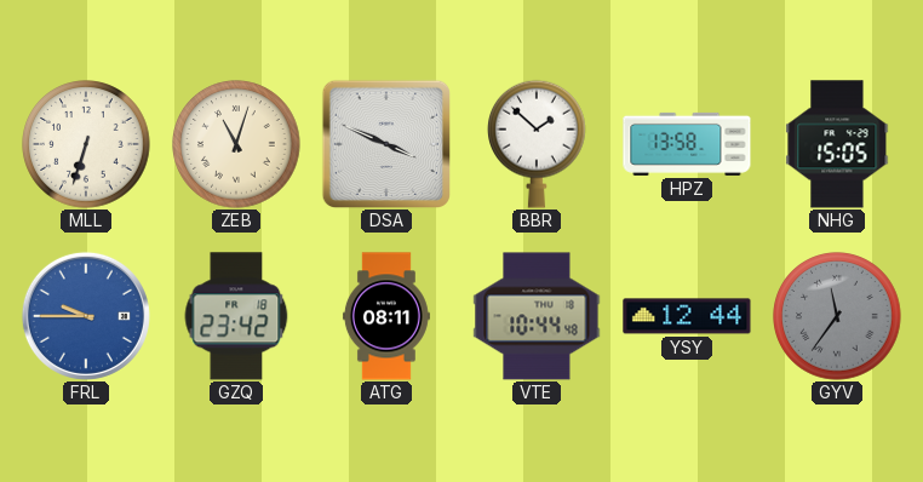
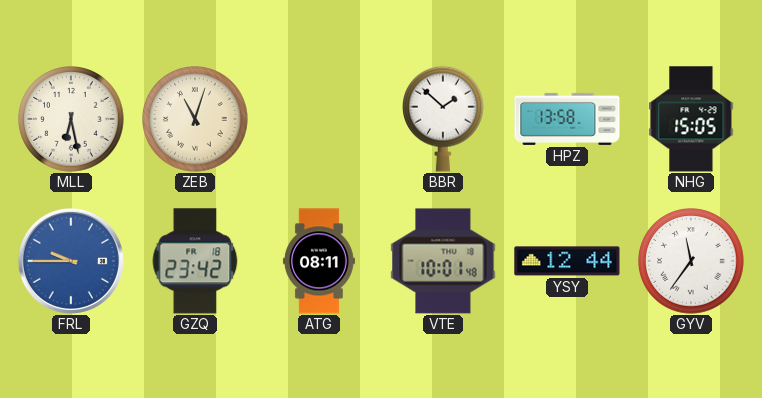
MLL: 6:33 -> 6:28
DSA: 3:49 -> none
VTE: 10:44 -> 10:01
GYV dial: grey -> white
